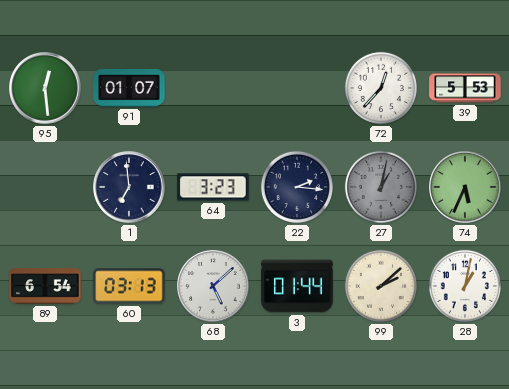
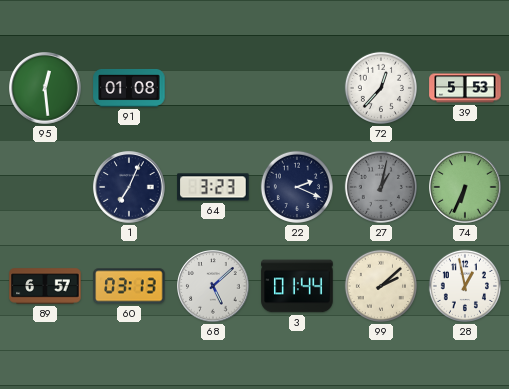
91: 01:07 -> 01:08
1: 6:59 -> 7:04
22: 2:16 -> 2:19
74: 5:34 -> 6:34
89: 6:54 -> 6:57
28: 1:02 -> 12:58
